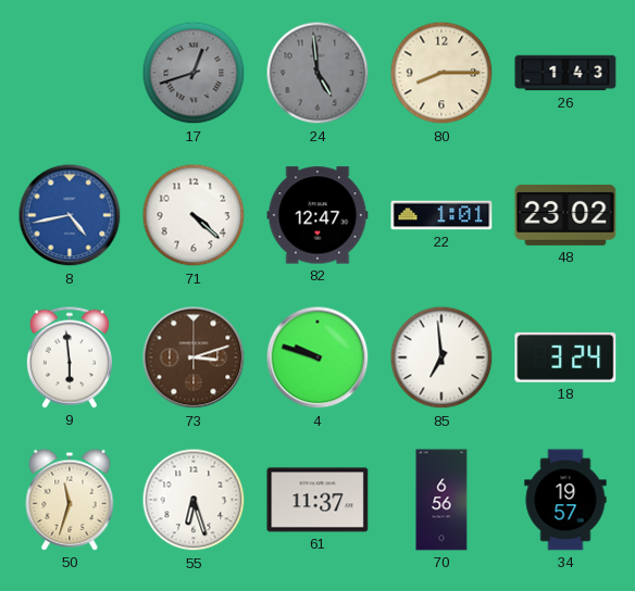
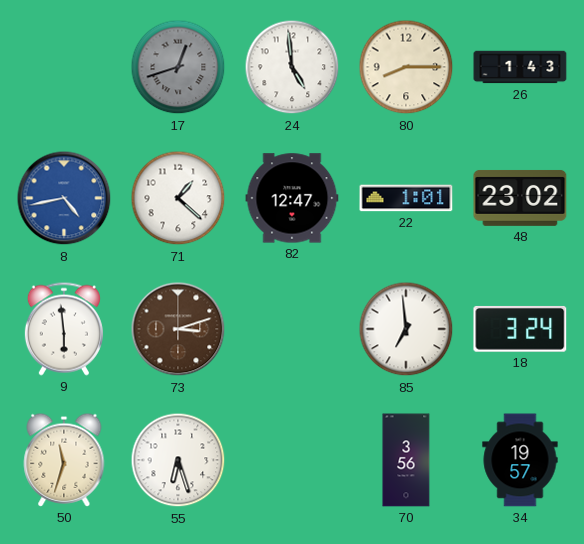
24 dial: grey -> white
71: 4:22 -> 1:22
4: 9:48 -> none
61: 11:37 -> none
70: 6:56 -> 3:56
